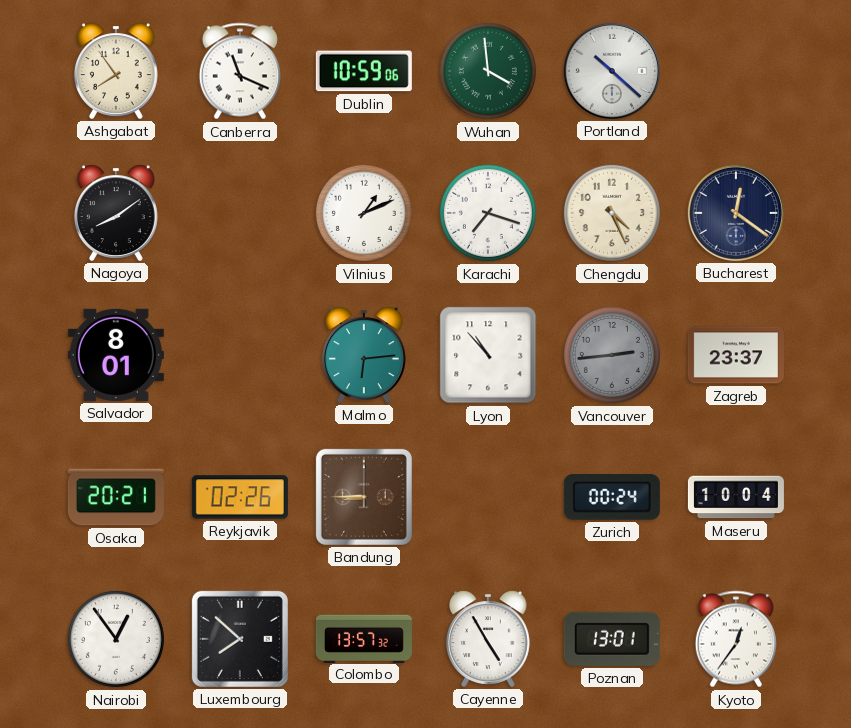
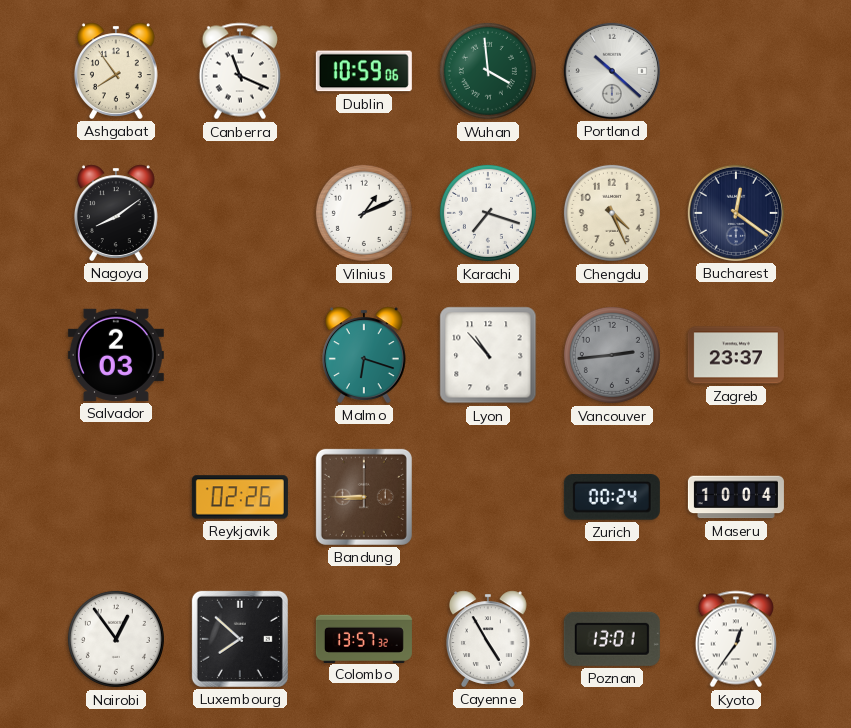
Salvador: 8:01 -> 2:03
Malmo: 6:14 -> 6:18
Osaka: 20:21 -> none
